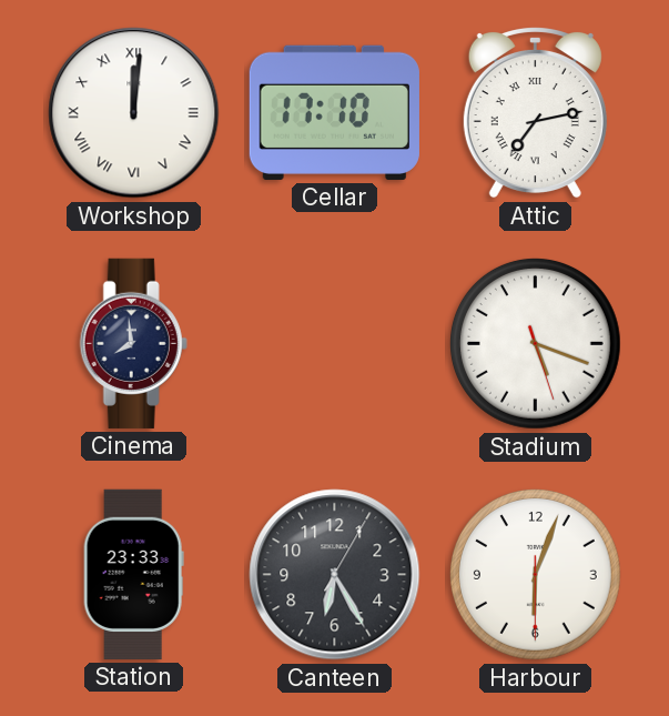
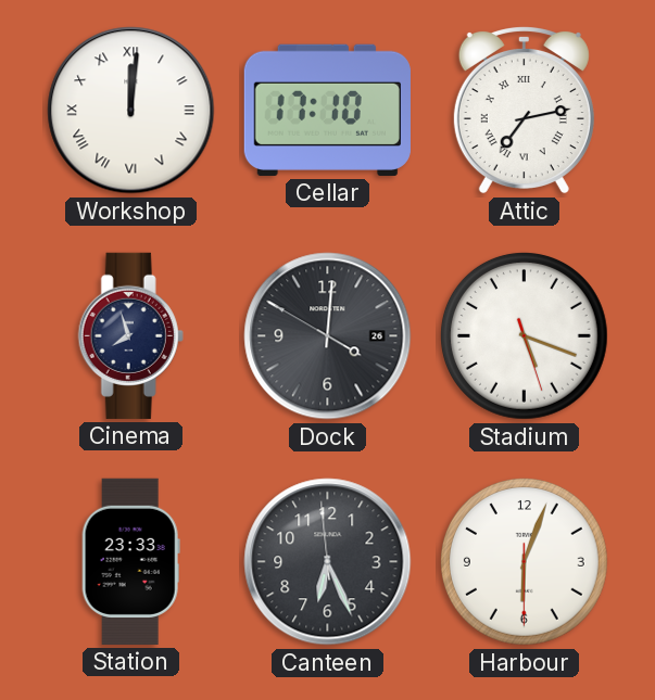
Cinema: 7:59 -> 7:57
Dock: none -> 4:00
Canteen: 6:25:05 -> 6:25:59
